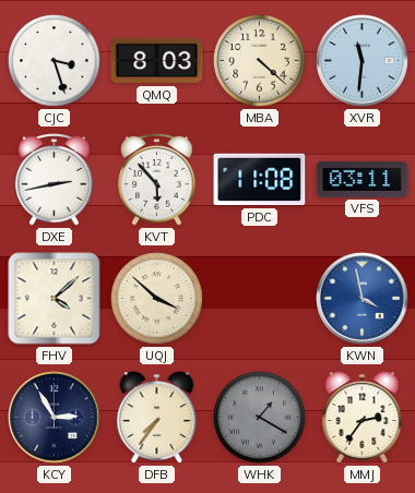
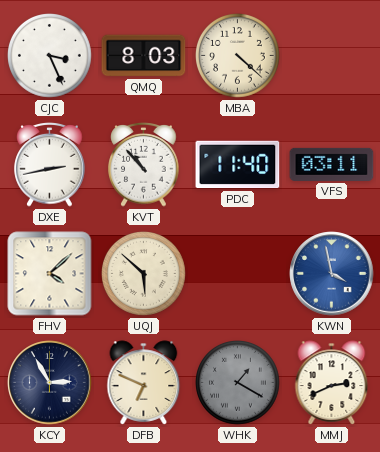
CJC: 3:27 -> 3:26
XVR: 11:31 -> none
KVT: 5:53 -> 10:53
PDC: 11:08 -> 11:40
UQJ: 3:52 -> 5:52
DFB: 7:36 -> 6:49
MMJ: 2:36 -> 2:41
